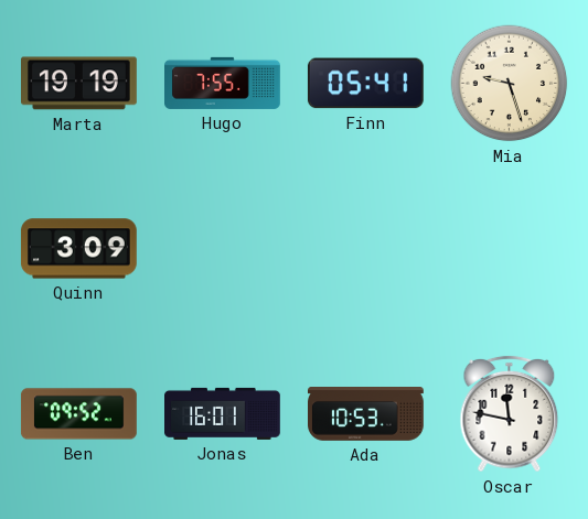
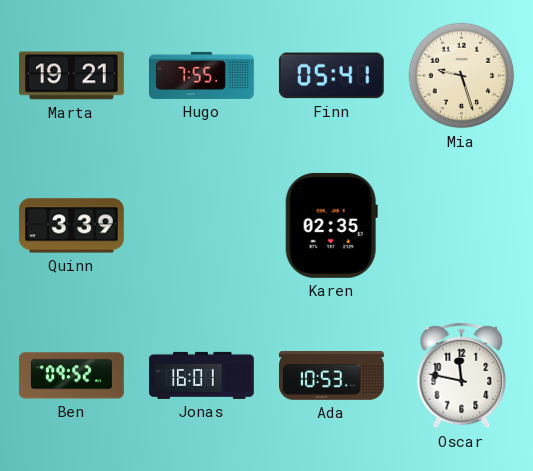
Marta: 19:19 -> 19:21
Quinn: 3:09 -> 3:39
Karen: none -> 02:35
